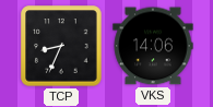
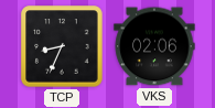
VKS: 14:06 -> 02:06
